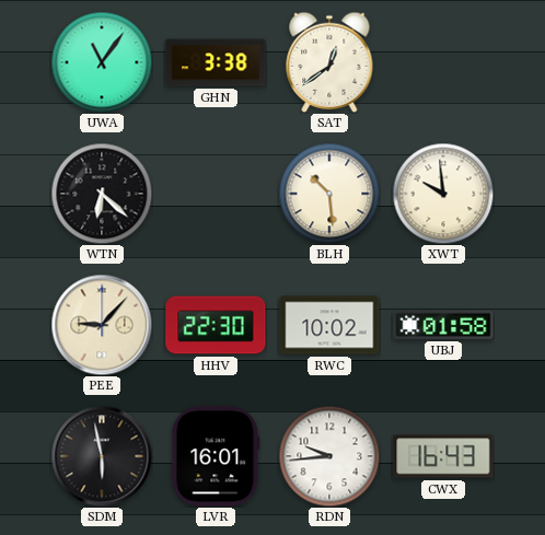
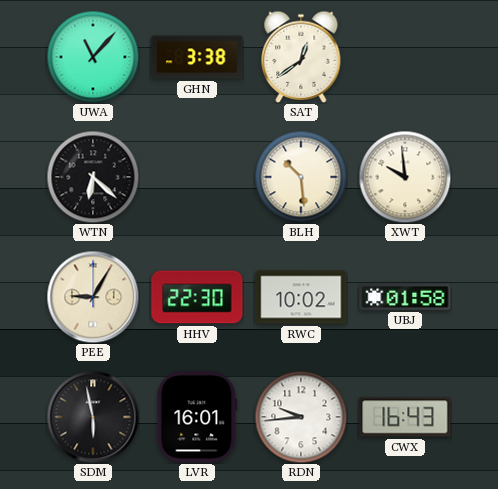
UWA: 11:06 -> 11:07
PEE: 9:07 -> 9:05
